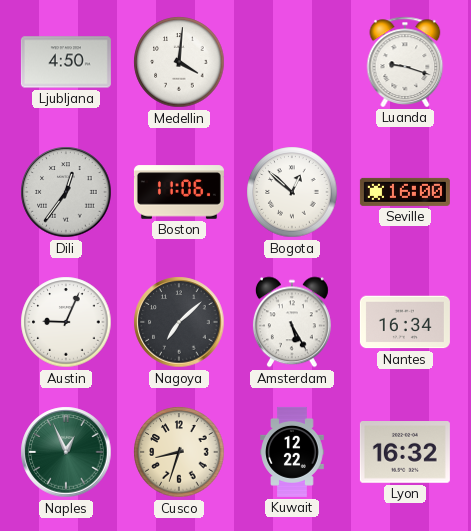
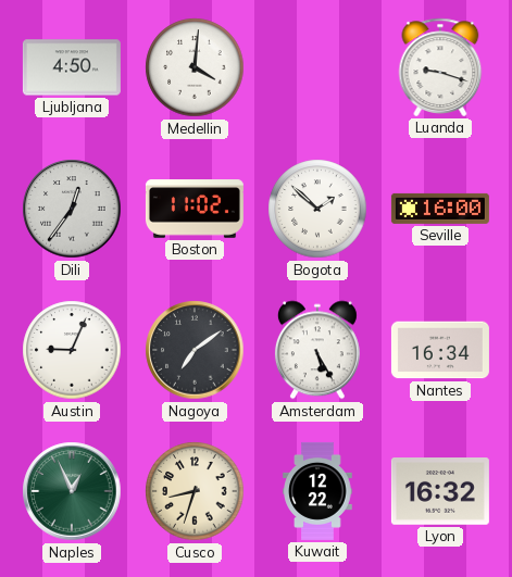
Boston: 11:06 -> 11:02
Bogota: 12:52 -> 1:52
Nagoya: 7:08 -> 7:09
